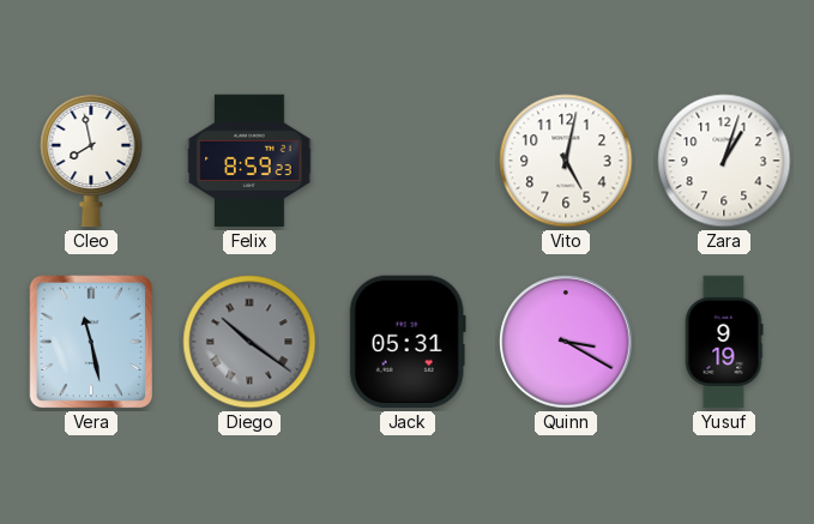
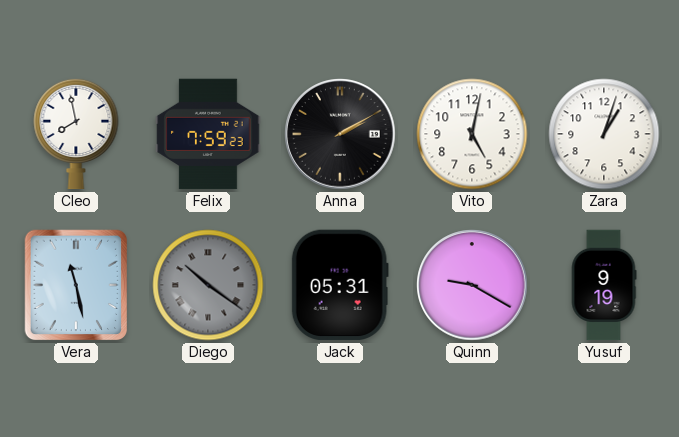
Felix: 8:59 -> 7:59
Anna: none -> 2:10
Quinn: 3:20 -> 9:20
